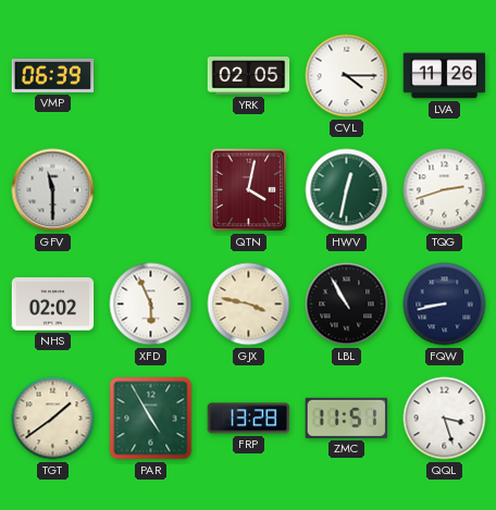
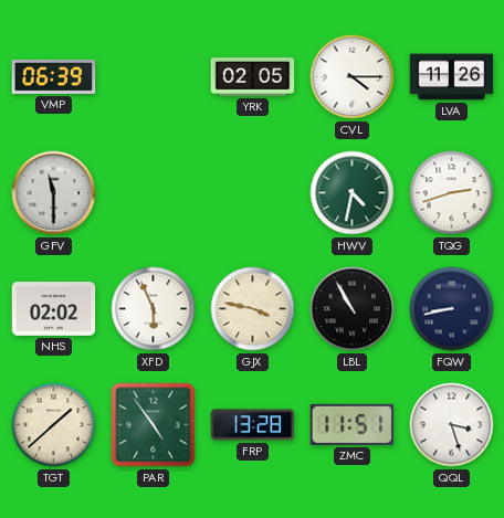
QTN: 4:02 -> none
HWV: 12:32 -> 4:32
TGT: 1:39 -> 1:38
PAR: 4:55 -> 4:54
